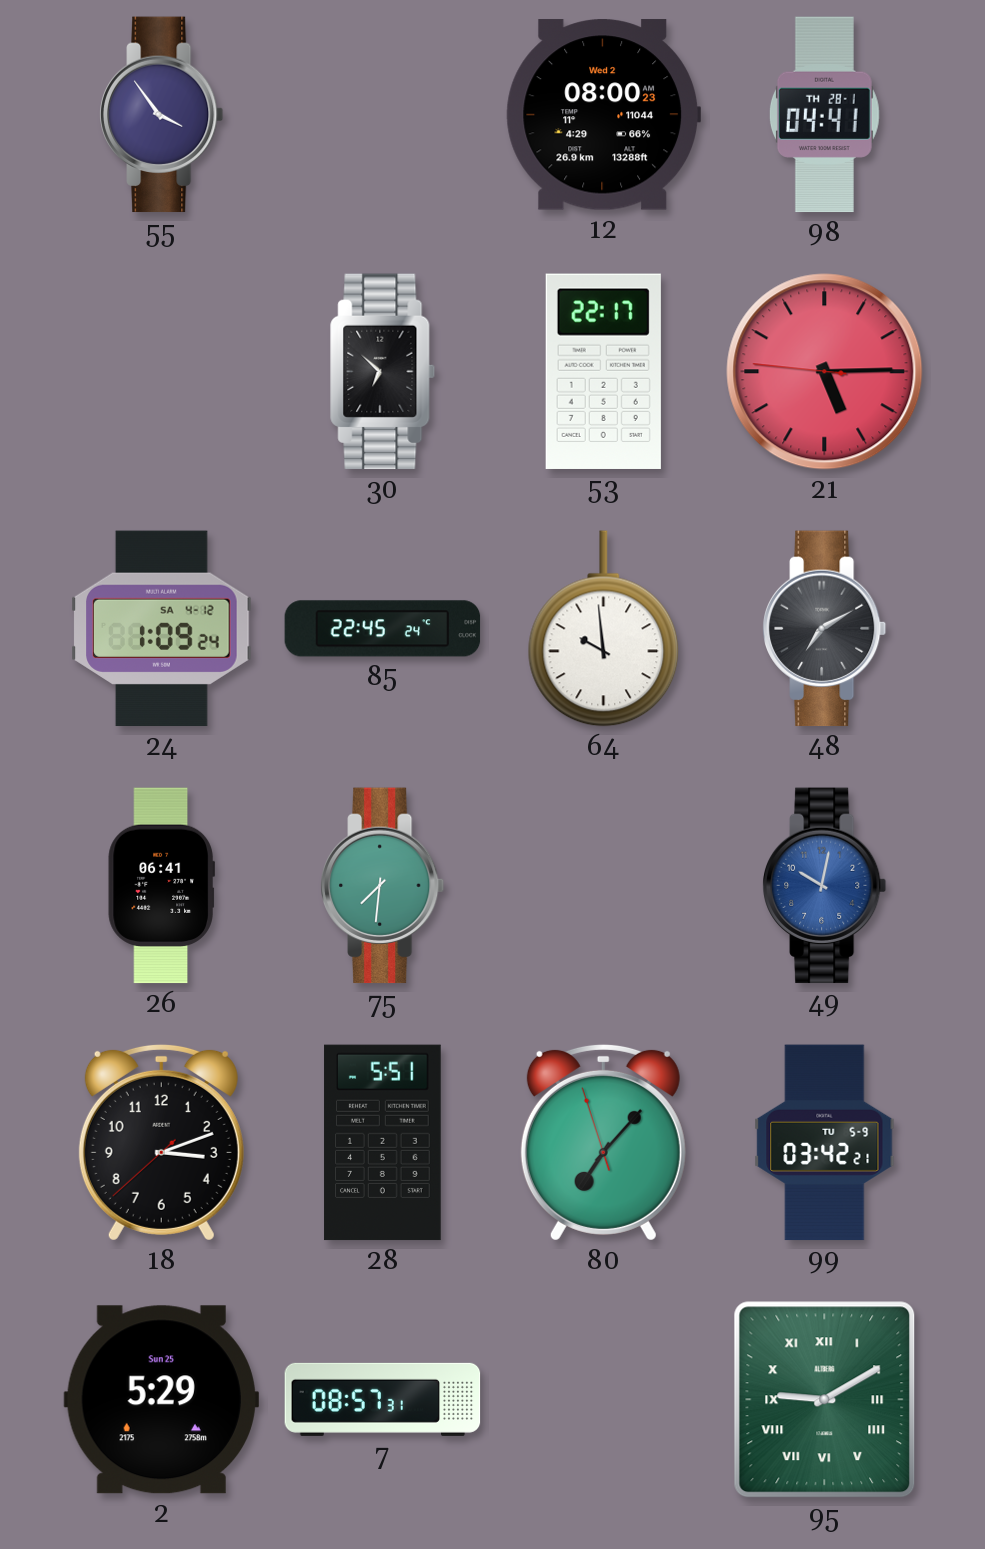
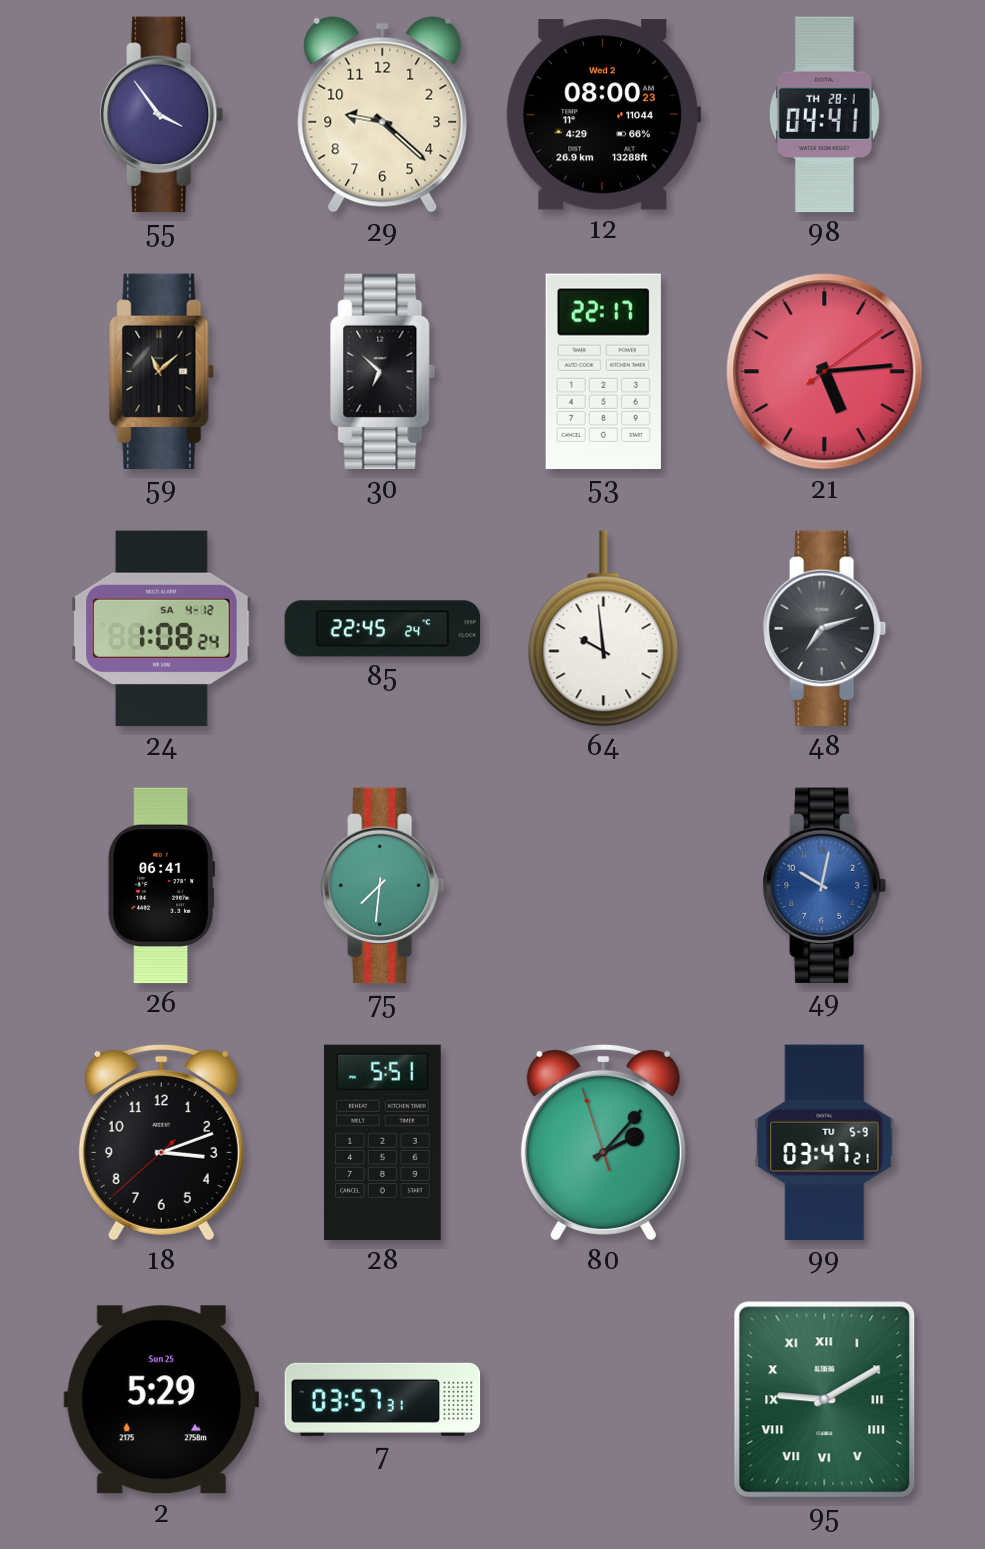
29: none -> 9:22
59: none -> 11:08
21: 5:14:46 -> 5:14:09
24: 1:09 -> 1:08
48: 7:10 -> 7:12
80: 7:06 -> 2:06
99: 03:42 -> 03:47
7: 08:57 -> 03:57
